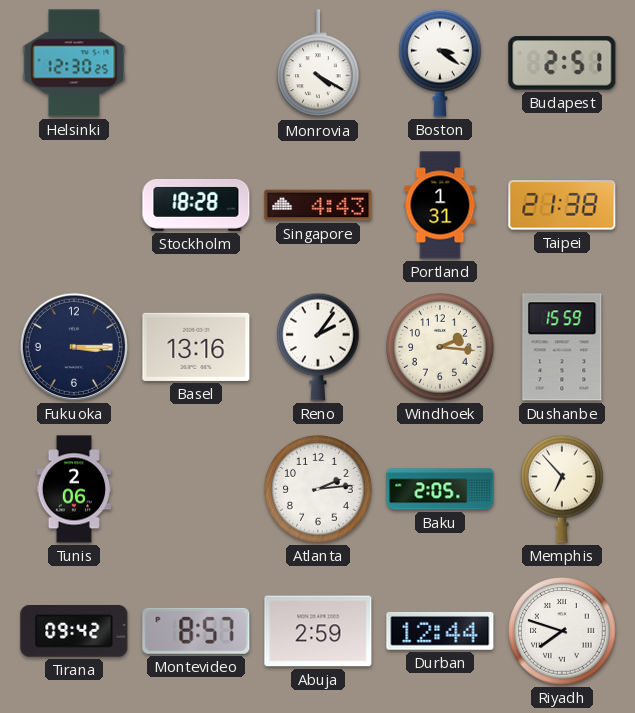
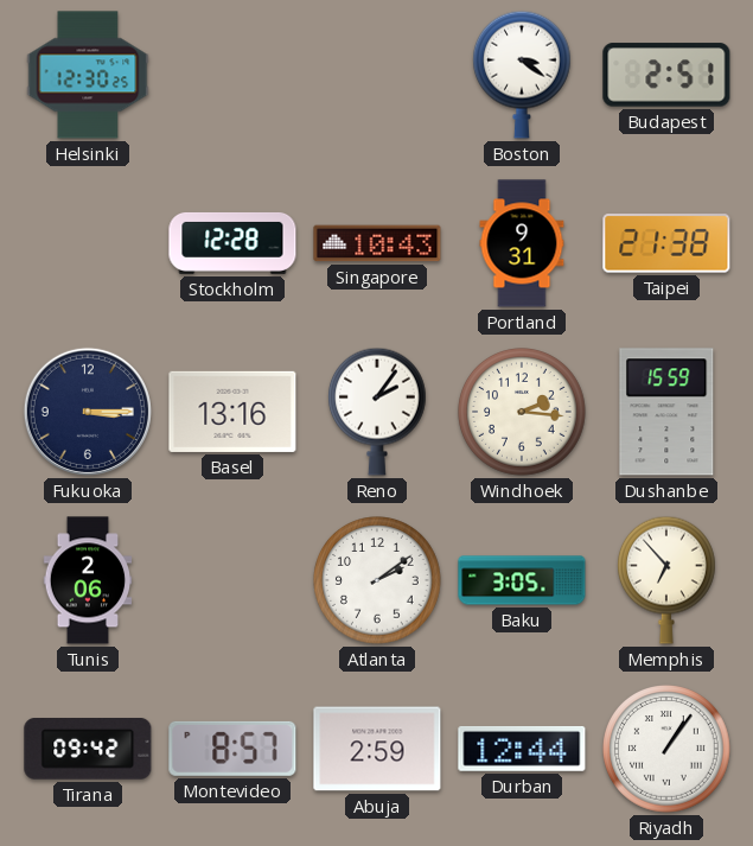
Monrovia: 4:20 -> none
Stockholm: 18:28 -> 12:28
Singapore: 4:43 -> 10:43
Portland: 1:31 -> 9:31
Atlanta: 2:14 -> 2:09
Baku: 2:05 -> 3:05
Riyadh: 7:48 -> 1:06
